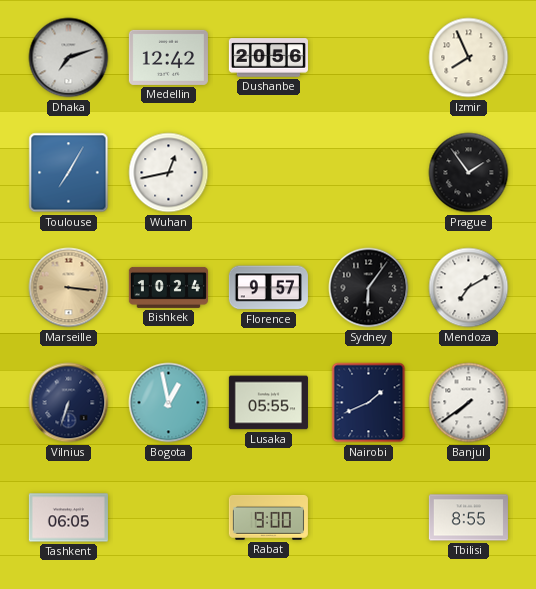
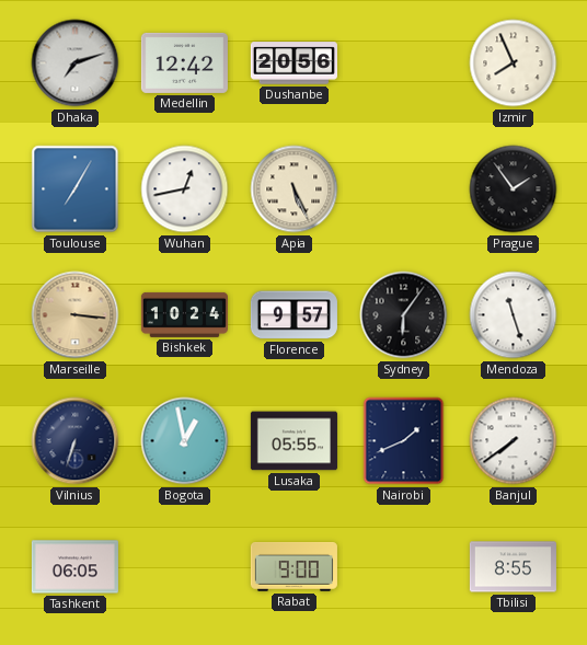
Apia: none -> 5:26
Mendoza: 7:10 -> 11:27
